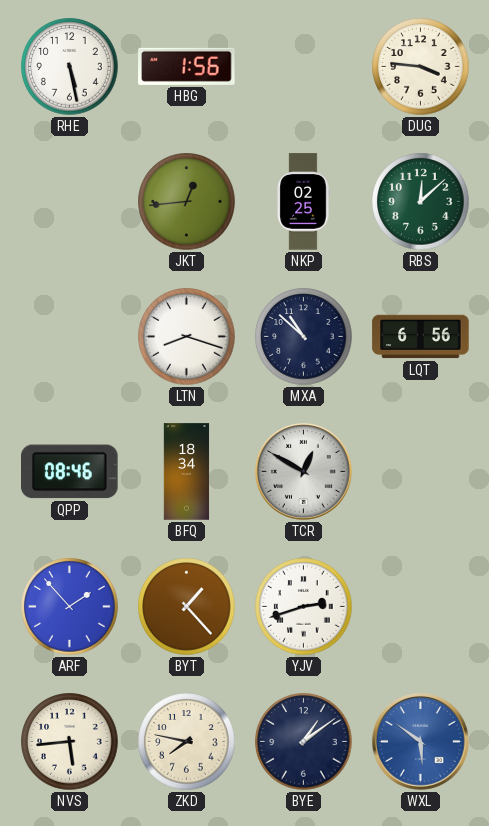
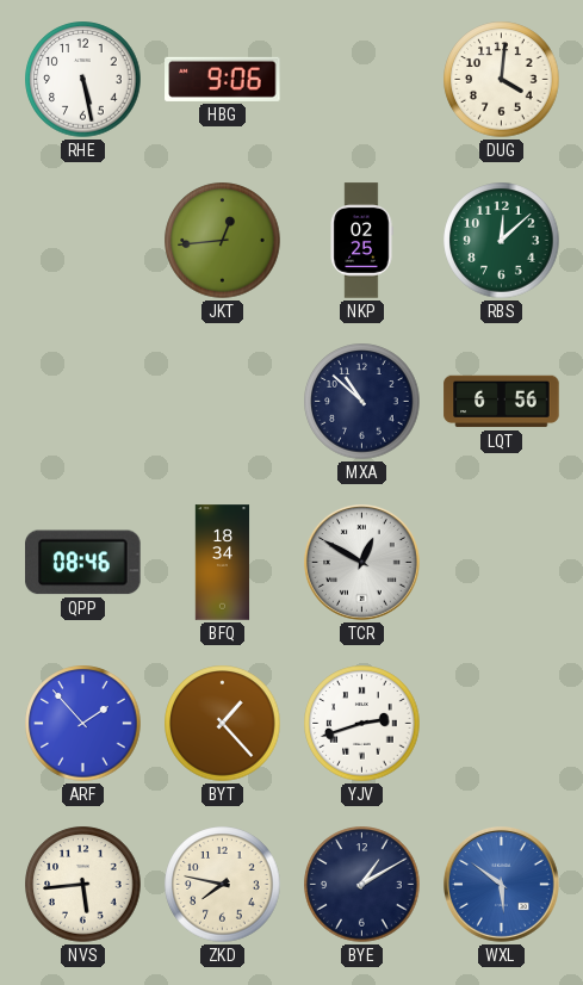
HBG: 1:56 -> 9:06
DUG: 3:46 -> 4:01
LTN: 8:18 -> none
BYE: 1:09 -> 1:10
